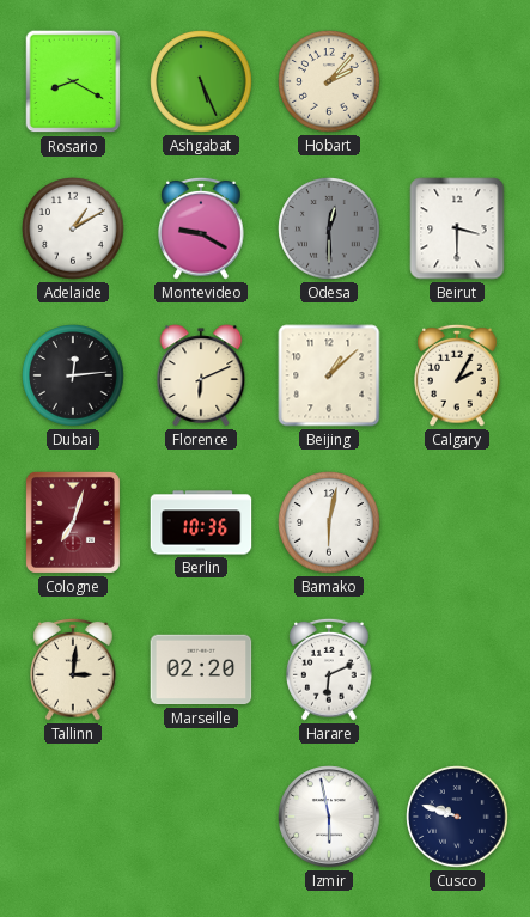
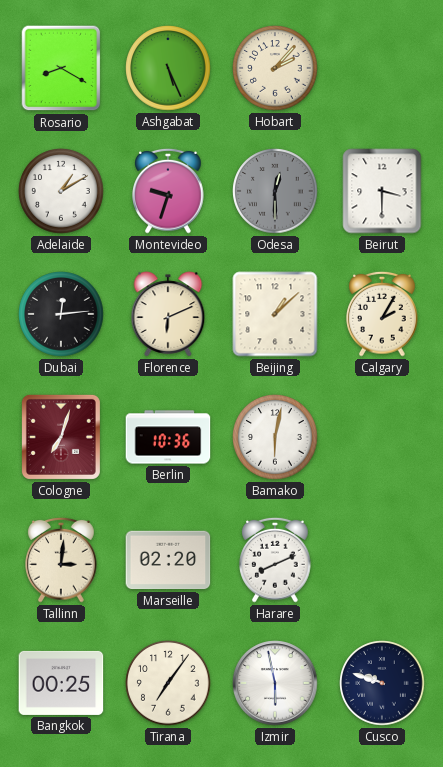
Montevideo: 9:20 -> 9:33
Harare: 6:11 -> 8:11
Bangkok: none -> 00:25
Tirana: none -> 7:06
